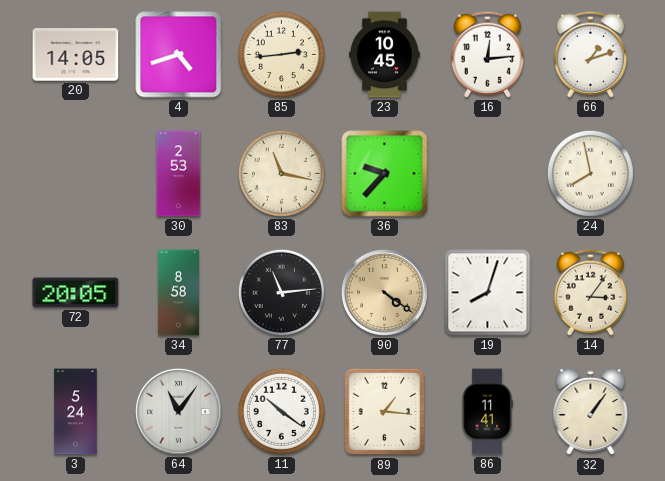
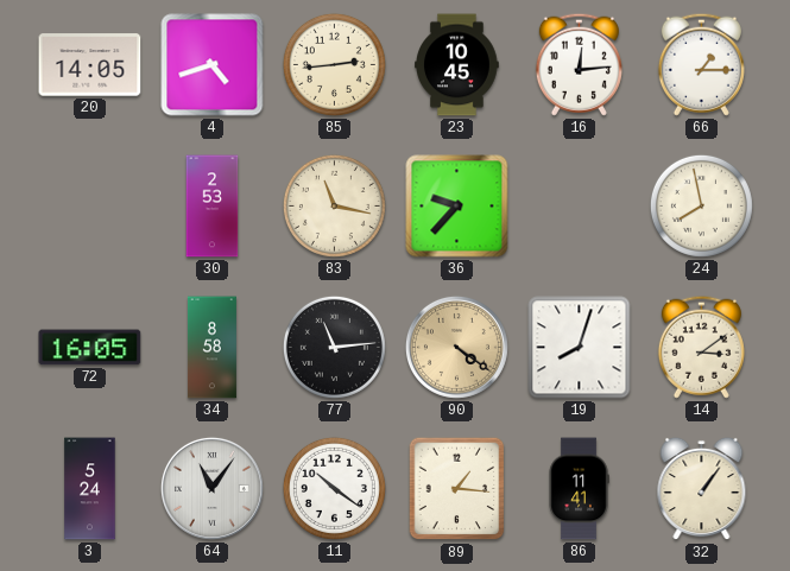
66: 1:12 -> 1:15
72: 20:05 -> 16:05
14: 3:06 -> 3:09
